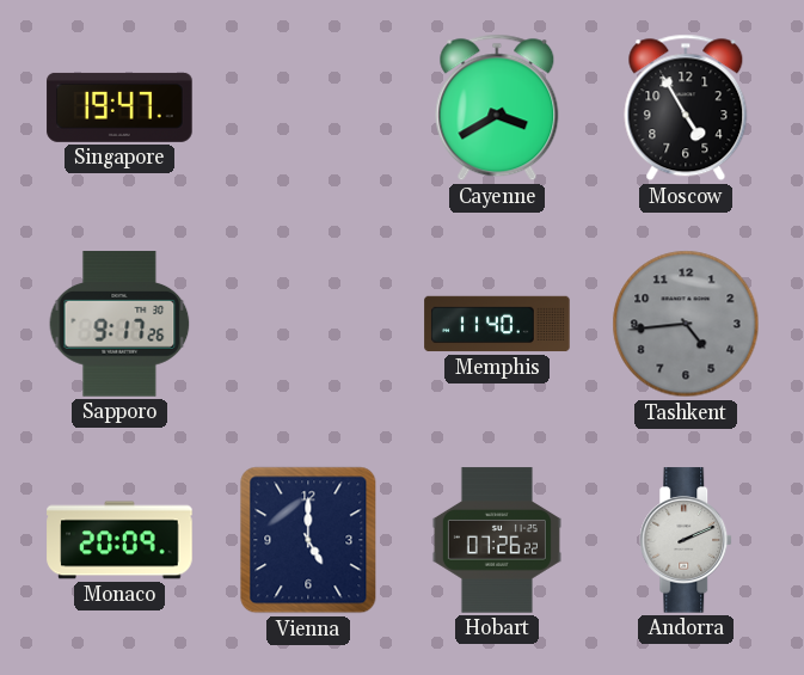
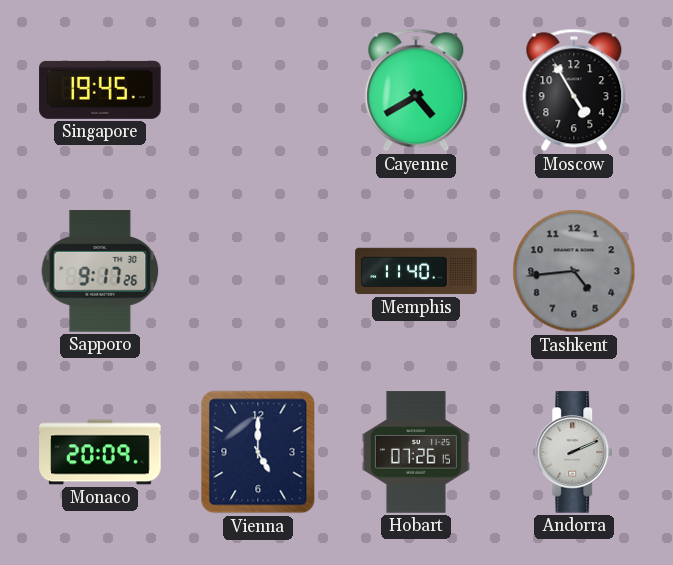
Singapore: 19:47 -> 19:45
Cayenne: 3:40 -> 4:40
Hobart: 07:26:22 -> 07:26:15
